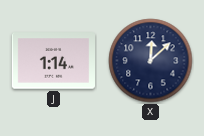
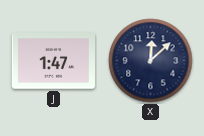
J: 1:14 -> 1:47
